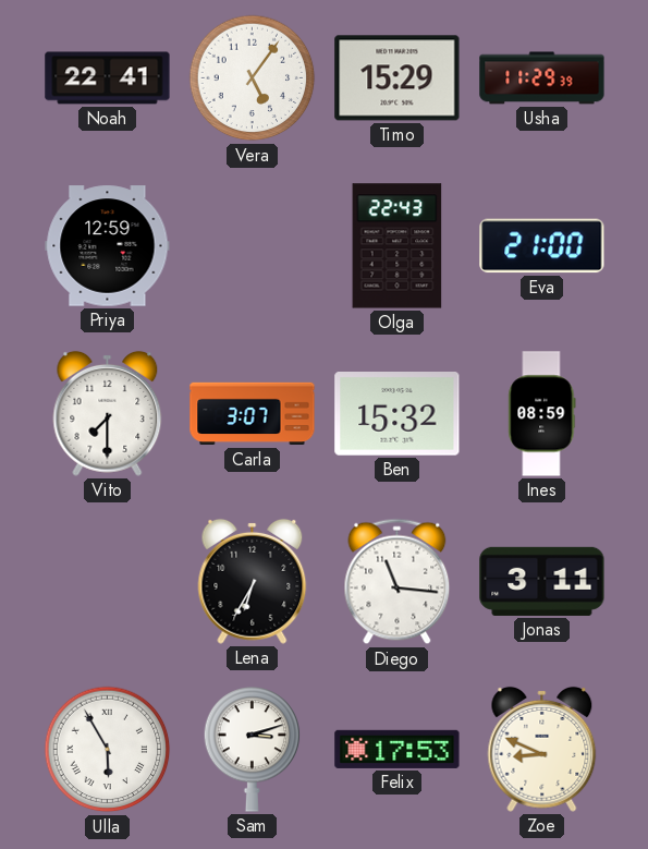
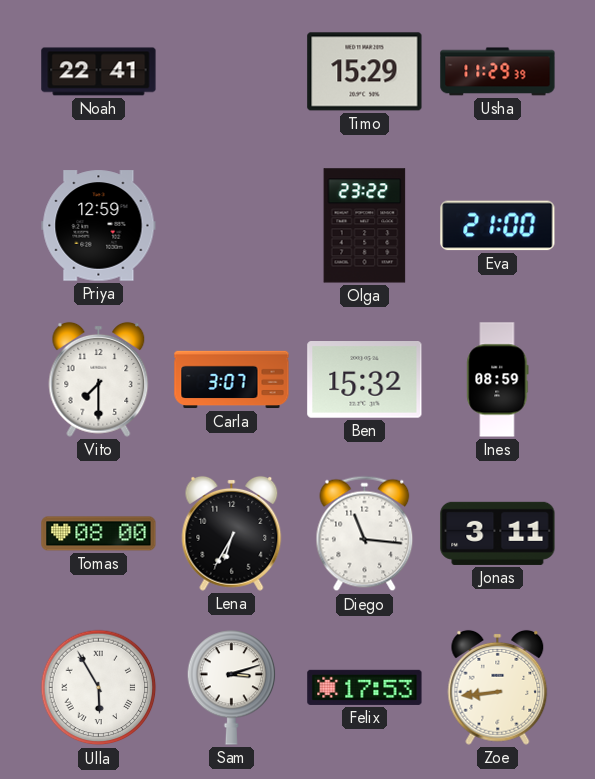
Vera: 5:06 -> none
Olga: 22:43 -> 23:22
Tomas: none -> 08:00
Zoe: 8:49 -> 8:44
